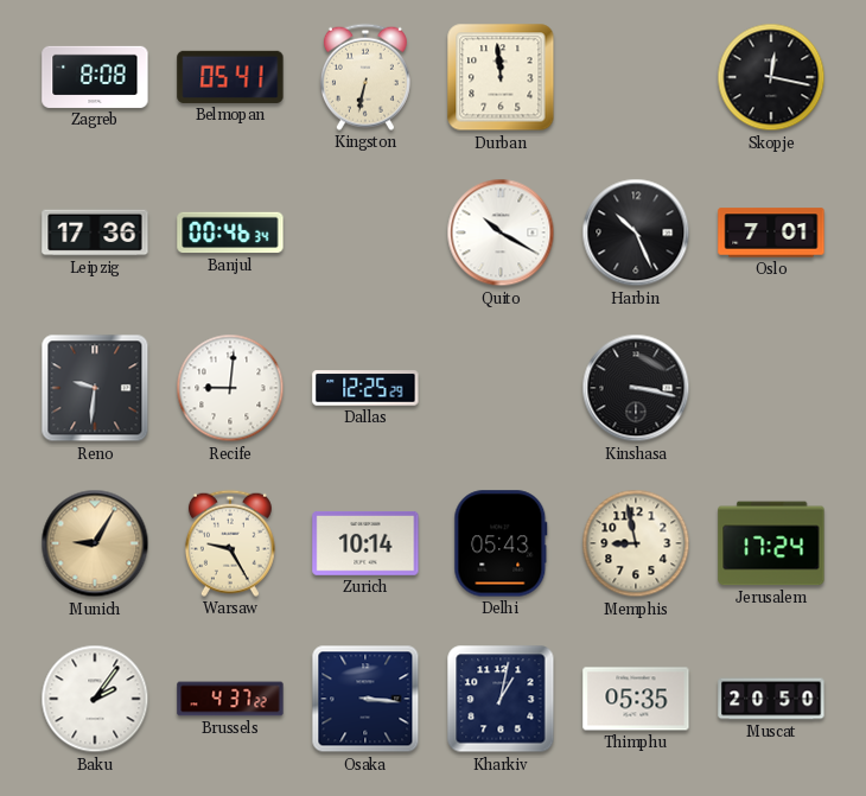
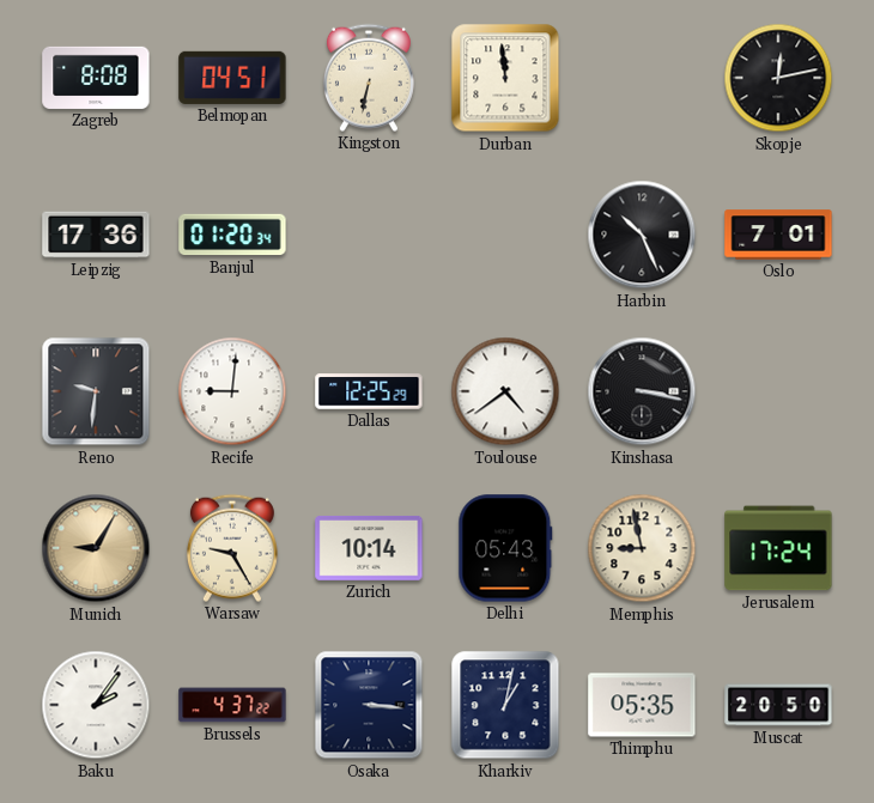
Belmopan: 05:41 -> 04:51
Skopje: 12:17 -> 12:13
Banjul: 00:46 -> 01:20
Quito: 10:20 -> none
Toulouse: none -> 4:39
